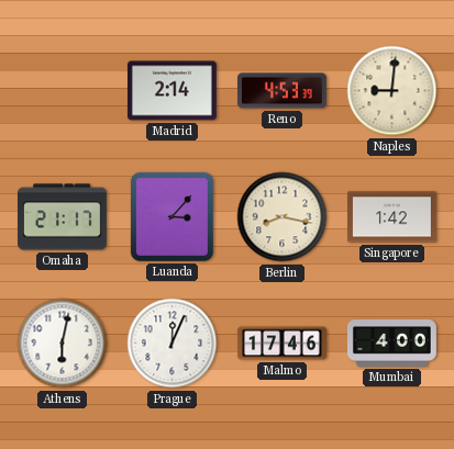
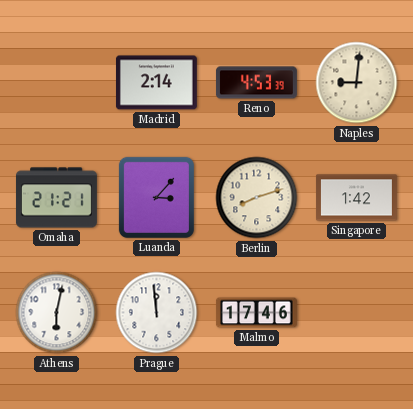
Omaha: 21:17 -> 21:21
Berlin: 8:17 -> 8:12
Prague: 12:04 -> 11:59
Mumbai: 4:00 -> none
